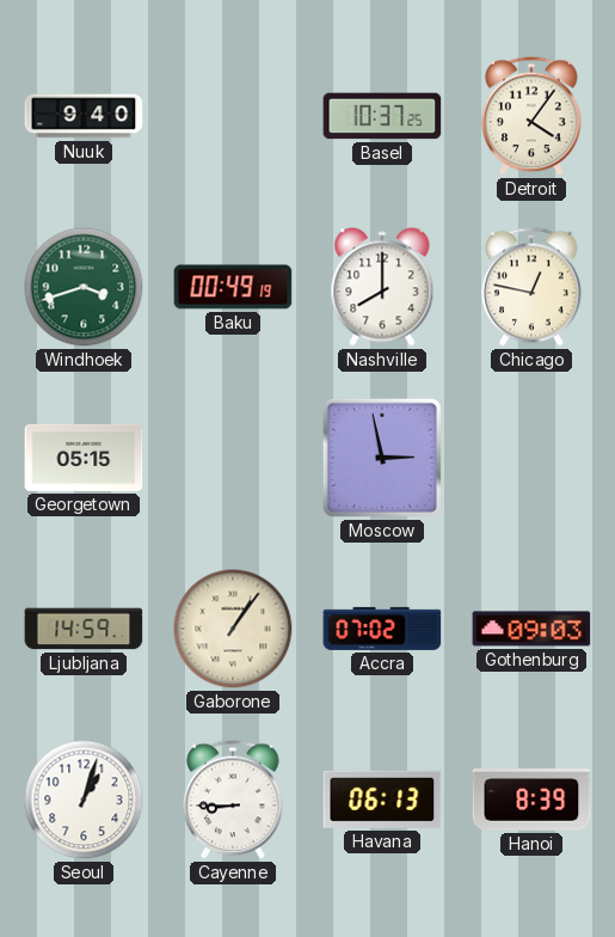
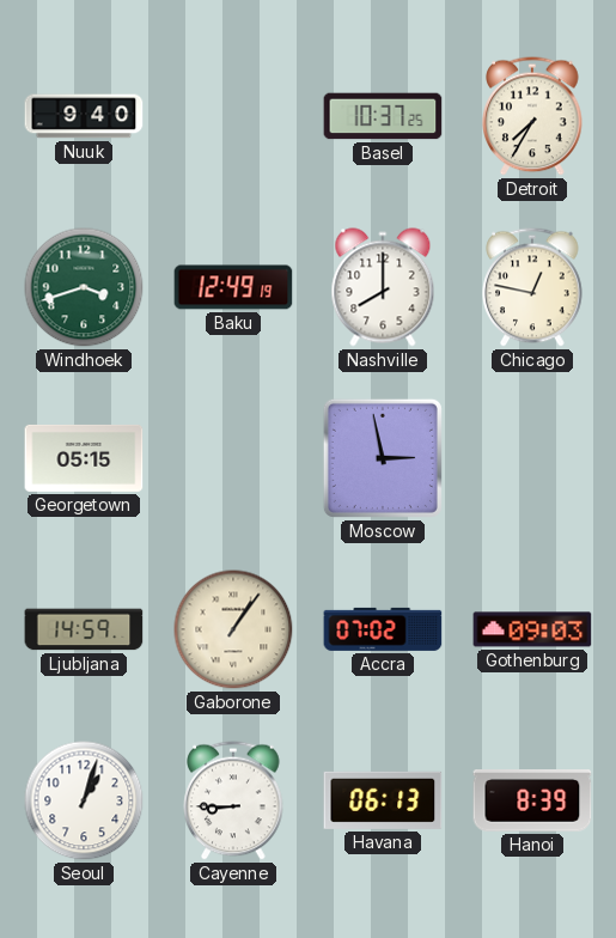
Detroit: 4:06 -> 7:35
Baku: 00:49 -> 12:49
